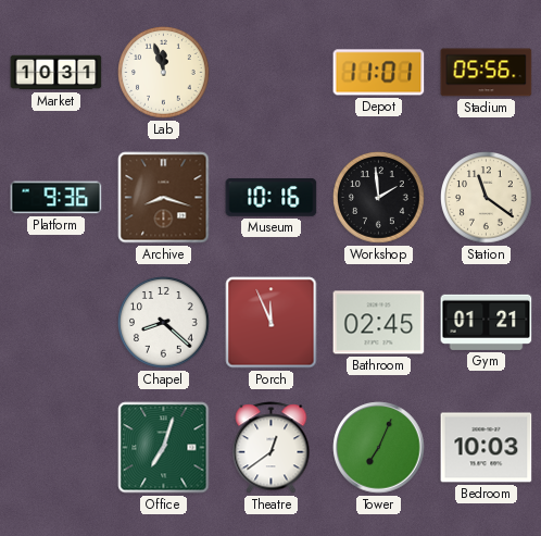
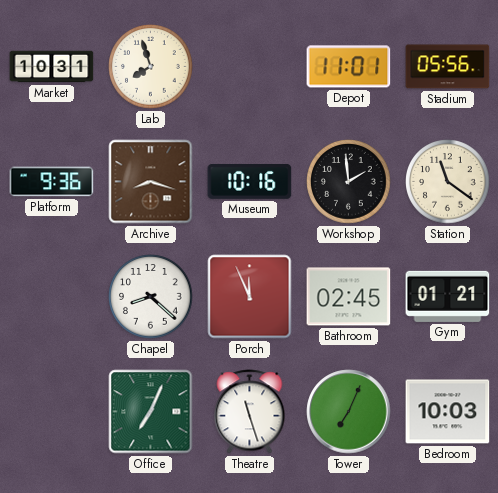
Lab: 11:57 -> 7:57
Office: 7:03 -> 7:04
Theatre: 12:39 -> 11:27
